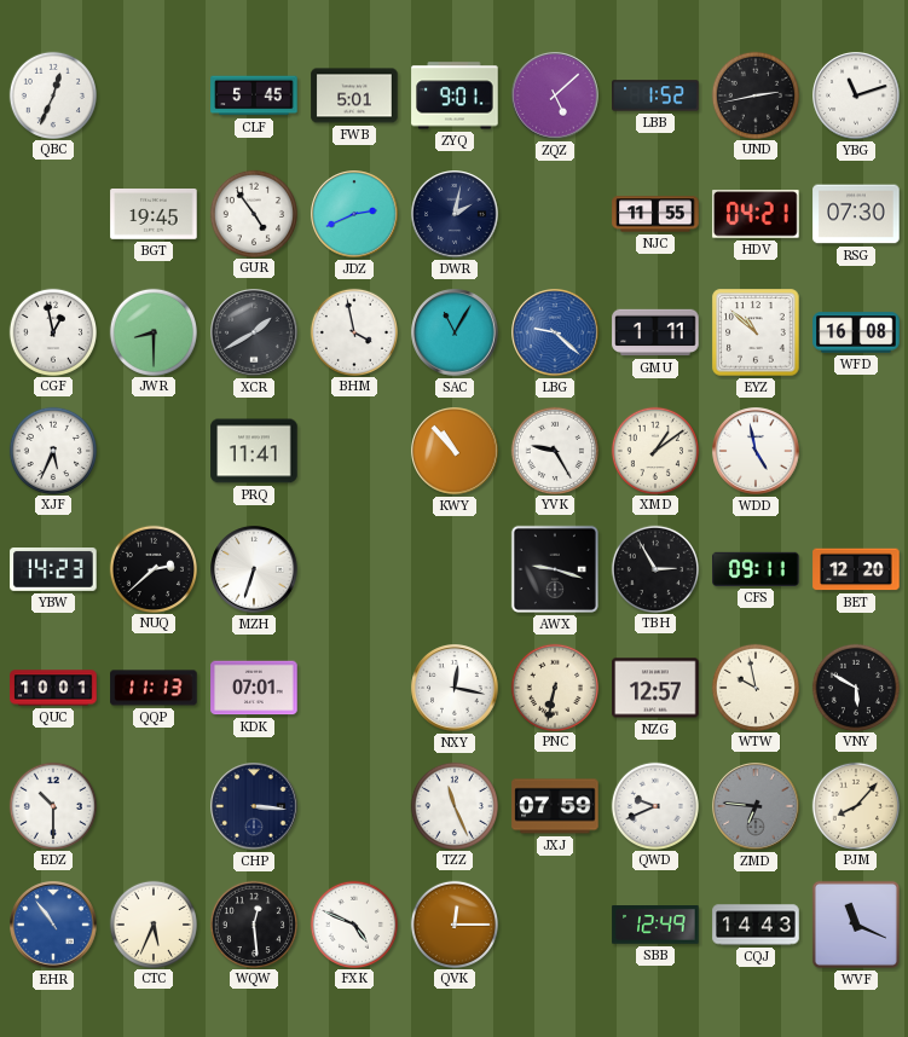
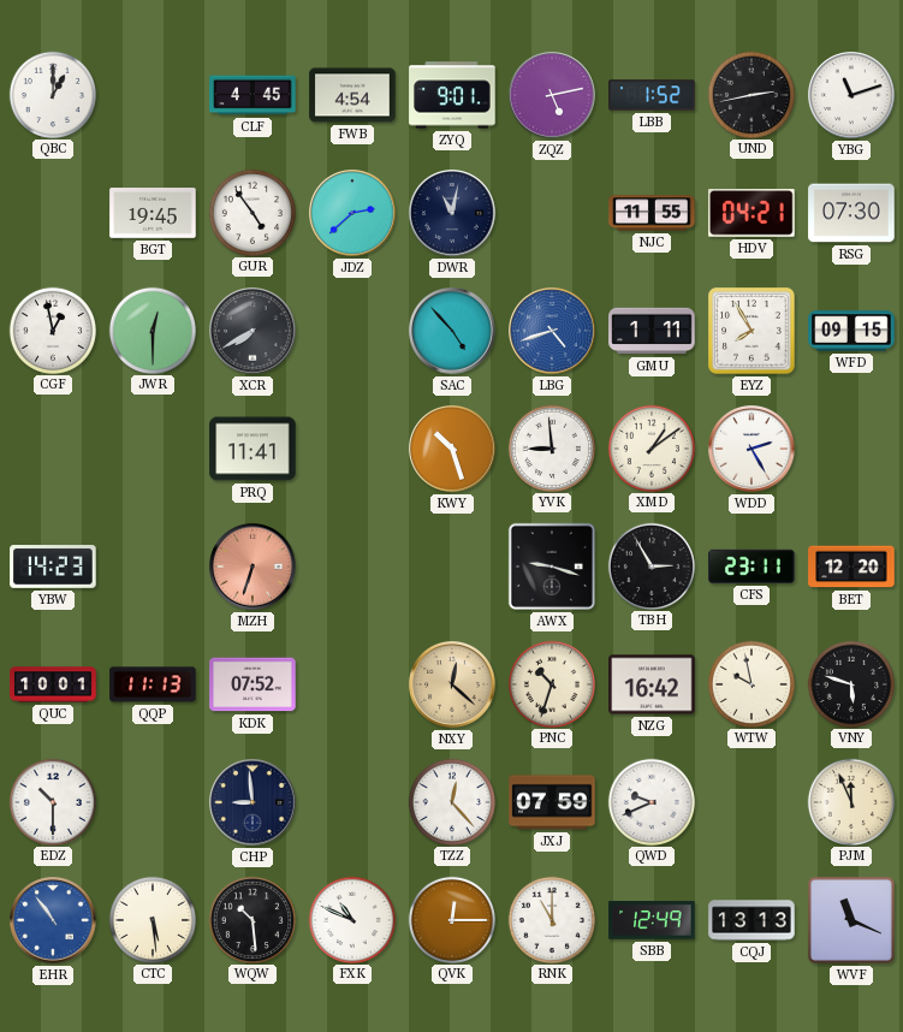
QBC: 12:34 -> 1:00
CLF: 5:45 -> 4:45
FWB: 5:01 -> 4:54
ZQZ: 5:08 -> 5:13
JDZ: 2:41 -> 2:38
DWR: 2:02 -> 11:02
JWR: 8:30 -> 12:30
XCR: 1:40 -> 7:40
BHM: 3:58 -> none
SAC: 11:05 -> 4:53
LBG: 9:22 -> 4:42
EYZ: 10:52 -> 7:55
WFD: 16:08 -> 09:15
XJF: 5:34 -> none
KWY: 10:53 -> 10:27
YVK: 9:25 -> 8:59
WDD: 4:58 -> 2:25
NUQ: 2:38 -> none
MZH dial: white -> salmon
CFS: 09:11 -> 23:11
KDK: 07:01 -> 07:52
NXY: 12:17 -> 12:22
NXY dial: white -> champagne
PNC: 6:32 -> 10:33
NZG: 12:57 -> 16:42
VNY: 5:50 -> 5:48
CHP: 3:16 -> 8:59
TZZ: 11:26 -> 12:23
ZMD: 6:46 -> none
PJM: 8:07 -> 11:56
CTC: 5:34 -> 5:29
WQW: 12:29 -> 10:29
FXK: 4:49 -> 10:49
RNK: none -> 11:00
CQJ: 14:43 -> 13:13
